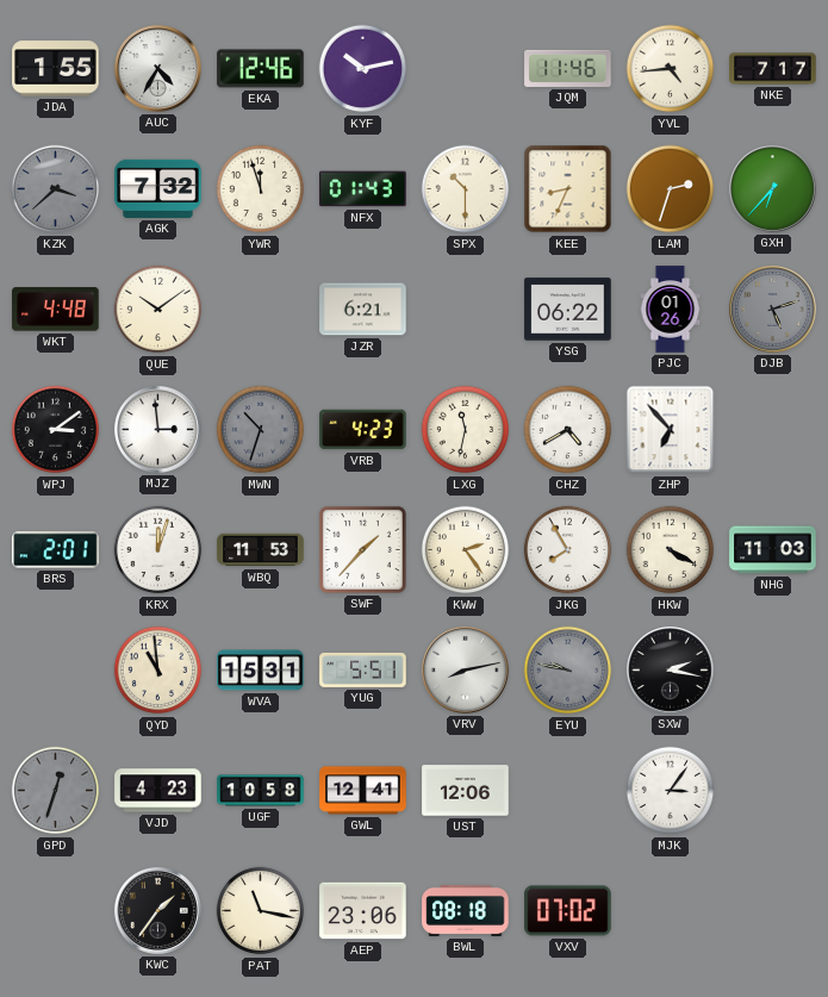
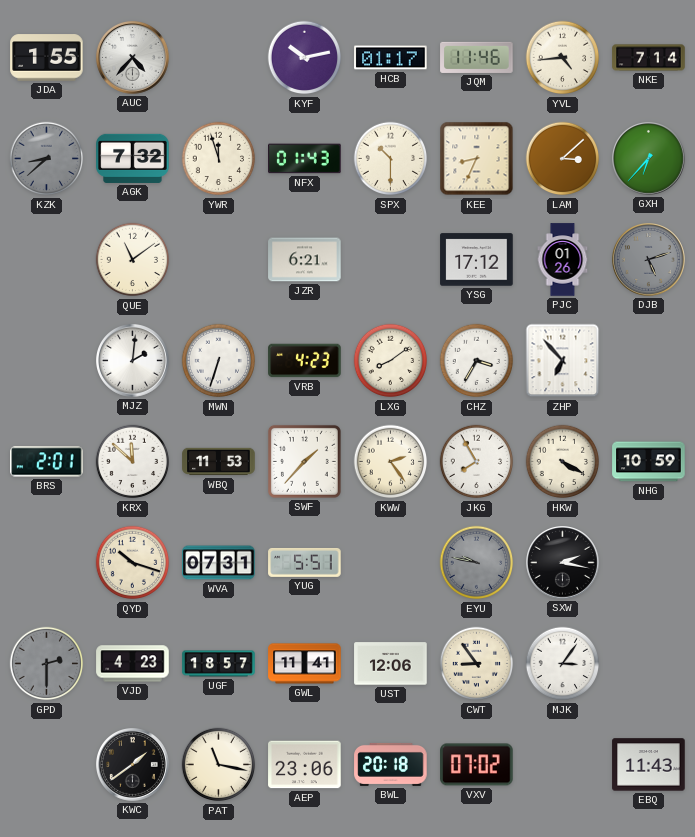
AUC: 4:35 -> 4:37
EKA: 12:46 -> none
HCB: none -> 01:17
NKE: 7:17 -> 7:14
KZK: 3:38 -> 8:38
LAM: 2:33 -> 3:08
WKT: 4:48 -> none
QUE: 10:09 -> 11:09
YSG: 06:22 -> 17:12
WPJ: 3:09 -> none
MJZ: 2:59 -> 2:01
MWN: 10:33 -> 6:33
MWN dial: grey -> white
LXG: 11:32 -> 8:09
CHZ: 4:40 -> 3:35
KRX: 12:03 -> 11:52
NHG: 11:03 -> 10:59
QYD: 10:59 -> 10:18
WVA: 15:31 -> 07:31
VRV: 8:13 -> none
GPD: 12:33 -> 2:30
UGF: 10:58 -> 18:57
GWL: 12:41 -> 11:41
CWT: none -> 8:54
KWC: 1:36 -> 1:39
BWL: 08:18 -> 20:18
EBQ: none -> 11:43
